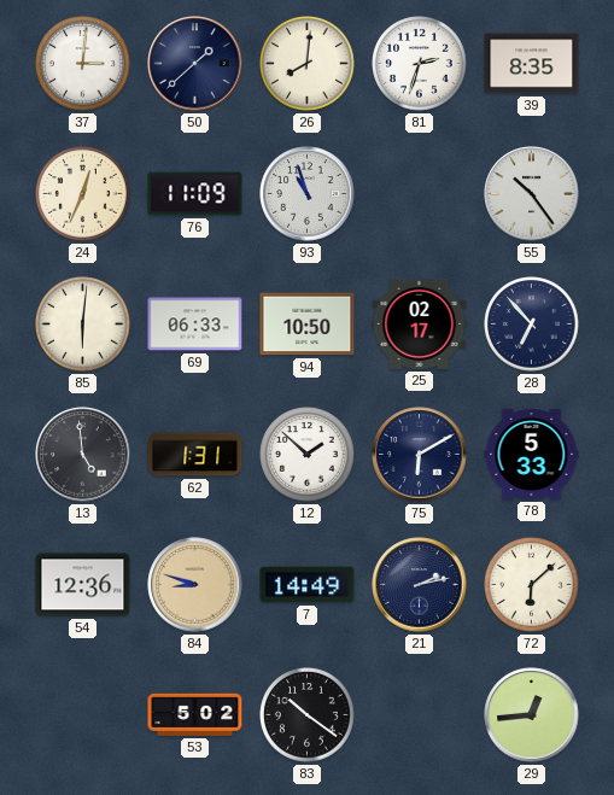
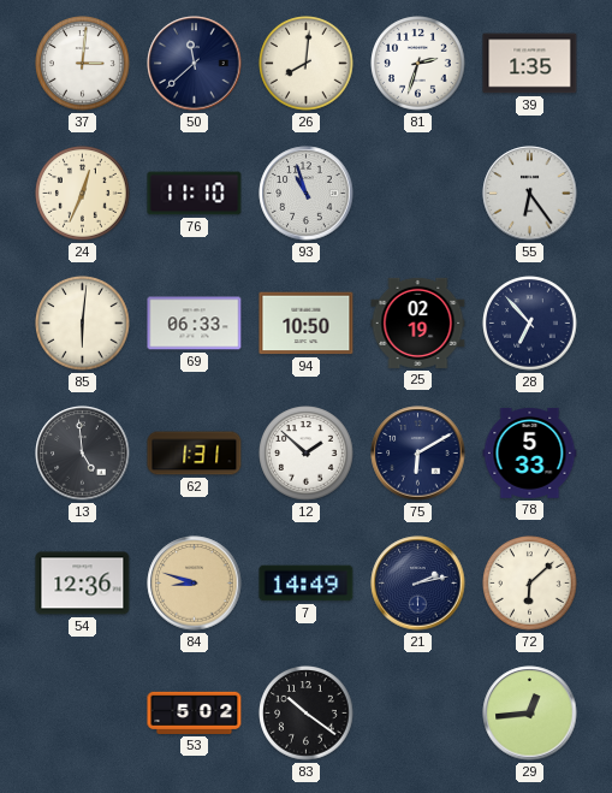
50: 1:38 -> 11:38
39: 8:35 -> 1:35
76: 11:09 -> 11:10
55: 10:24 -> 6:24
25: 02:17 -> 02:19
